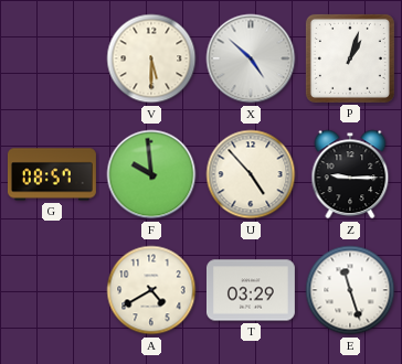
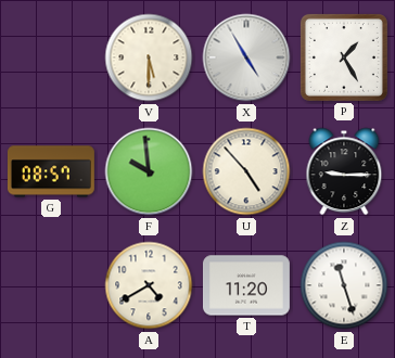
X: 4:52 -> 4:55
P: 1:03 -> 1:25
T: 03:29 -> 11:20
